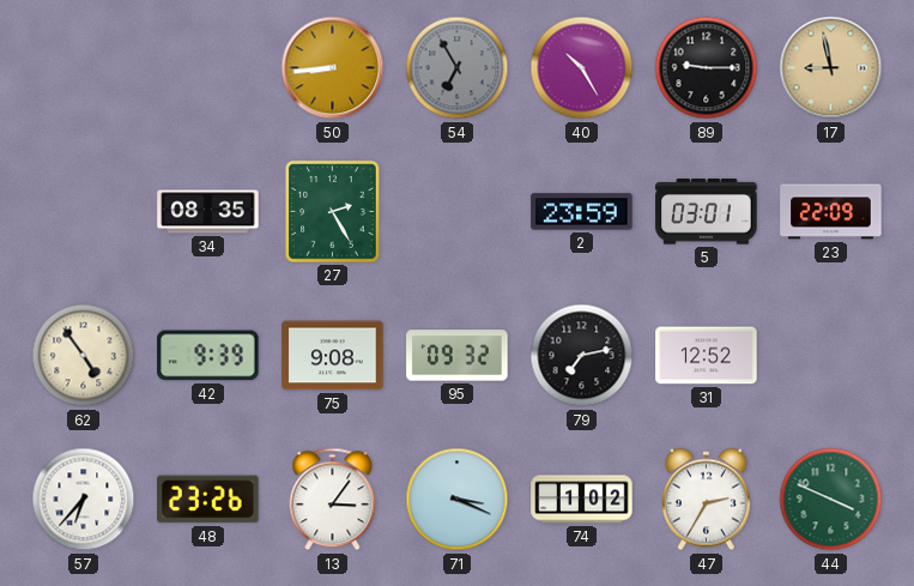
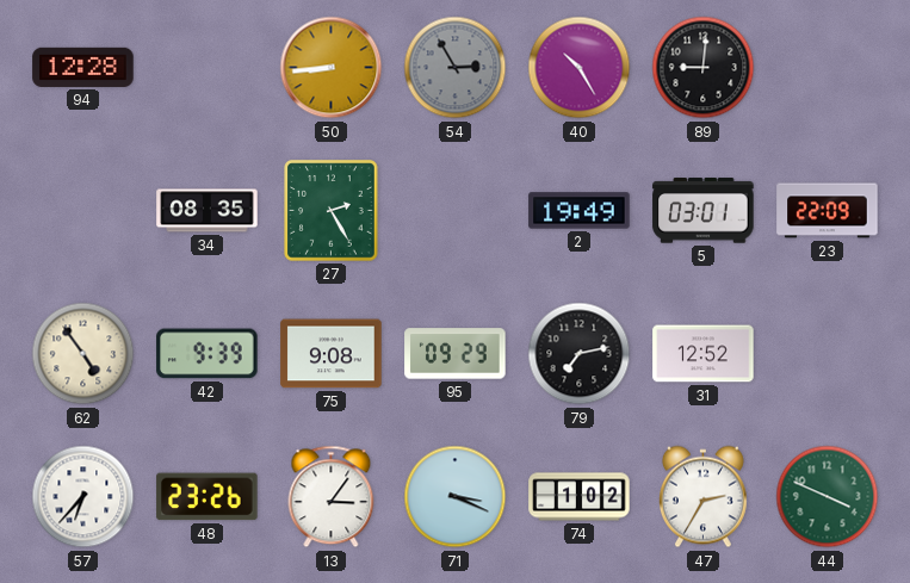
94: none -> 12:28
54: 6:55 -> 2:55
89: 9:15 -> 9:01
17: 8:58 -> none
2: 23:59 -> 19:49
95: 09:32 -> 09:29
